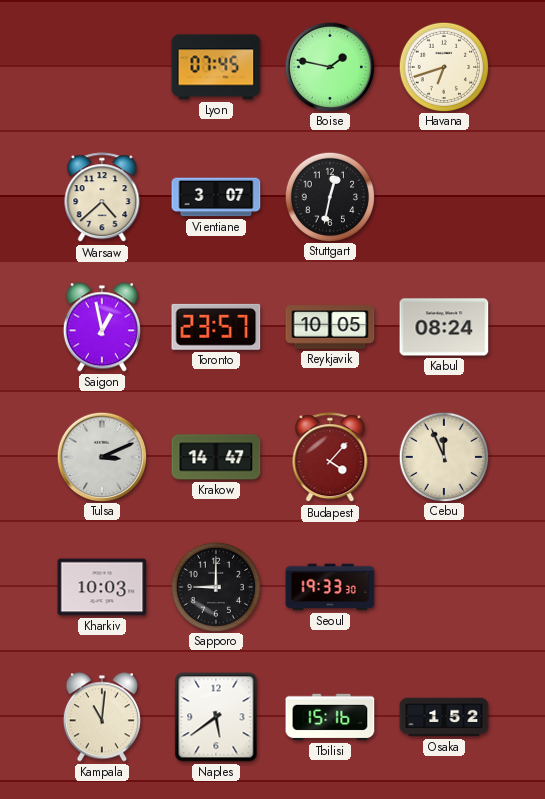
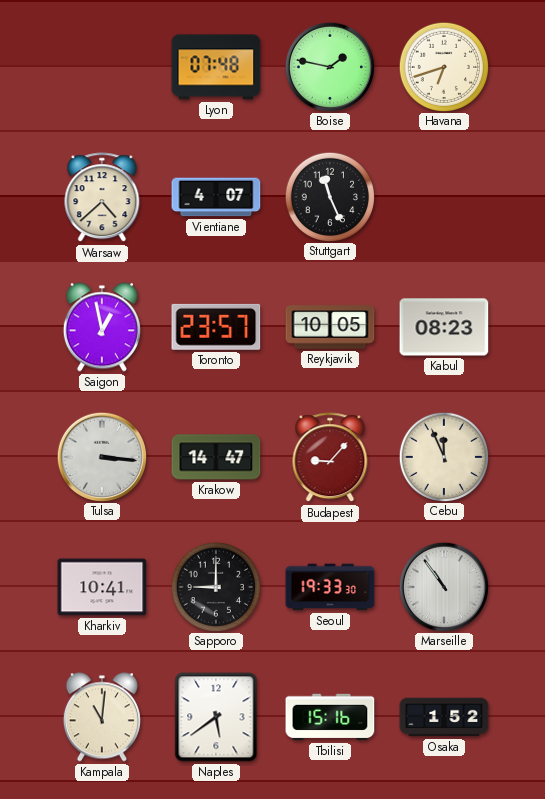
Lyon: 07:45 -> 07:48
Vientiane: 3:07 -> 4:07
Stuttgart: 12:32 -> 11:26
Kabul: 08:24 -> 08:23
Tulsa: 3:11 -> 3:16
Budapest: 4:07 -> 9:07
Kharkiv: 10:03 -> 10:41
Marseille: none -> 10:54
